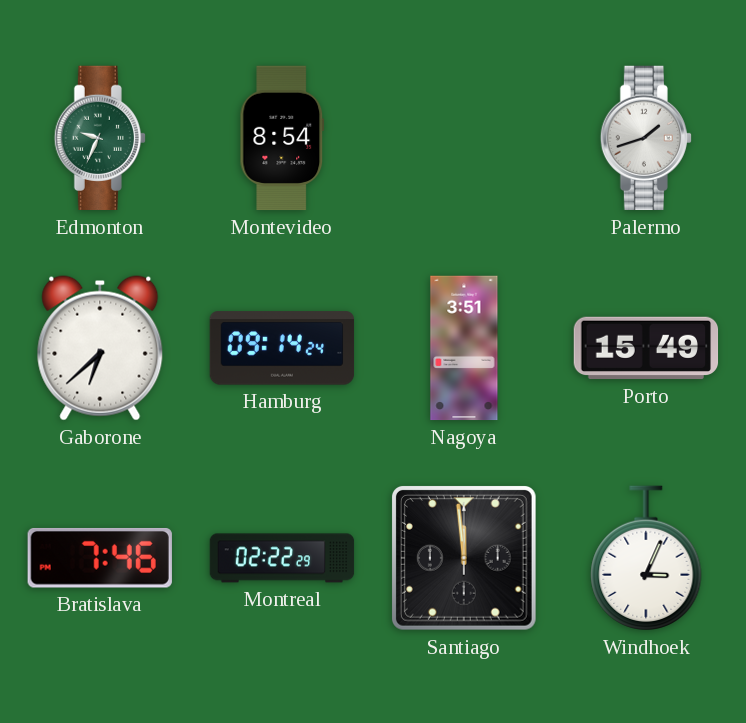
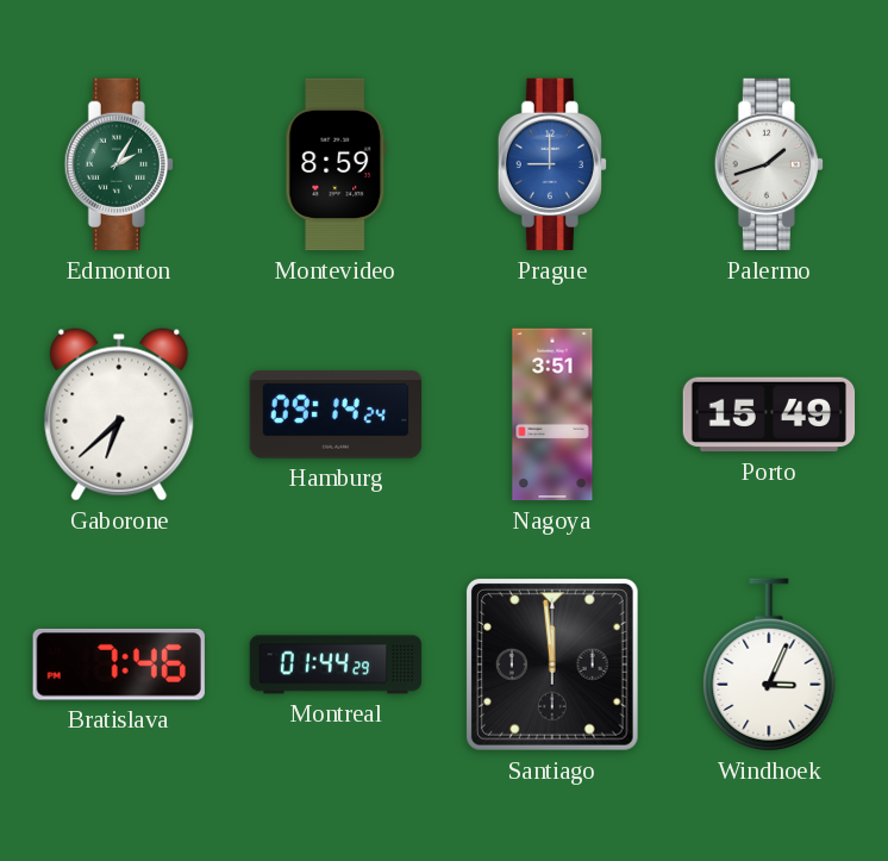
Edmonton: 9:34 -> 2:05
Montevideo: 8:54 -> 8:59
Prague: none -> 9:00
Montreal: 02:22 -> 01:44
